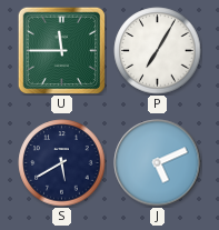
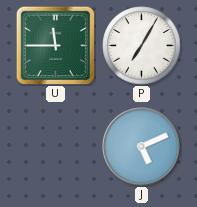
S: 5:40 -> none
